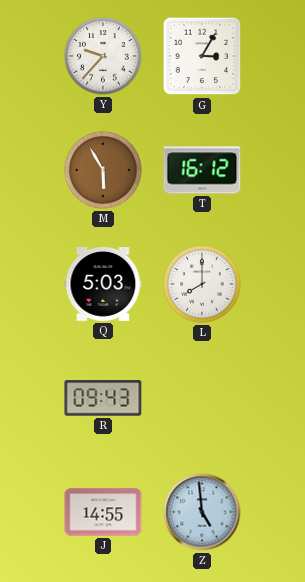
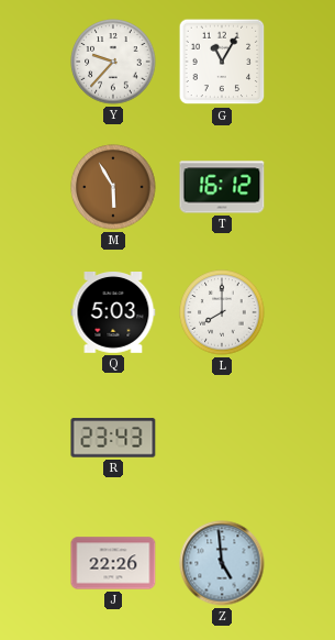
G: 3:05 -> 11:05
R: 09:43 -> 23:43
J: 14:55 -> 22:26
